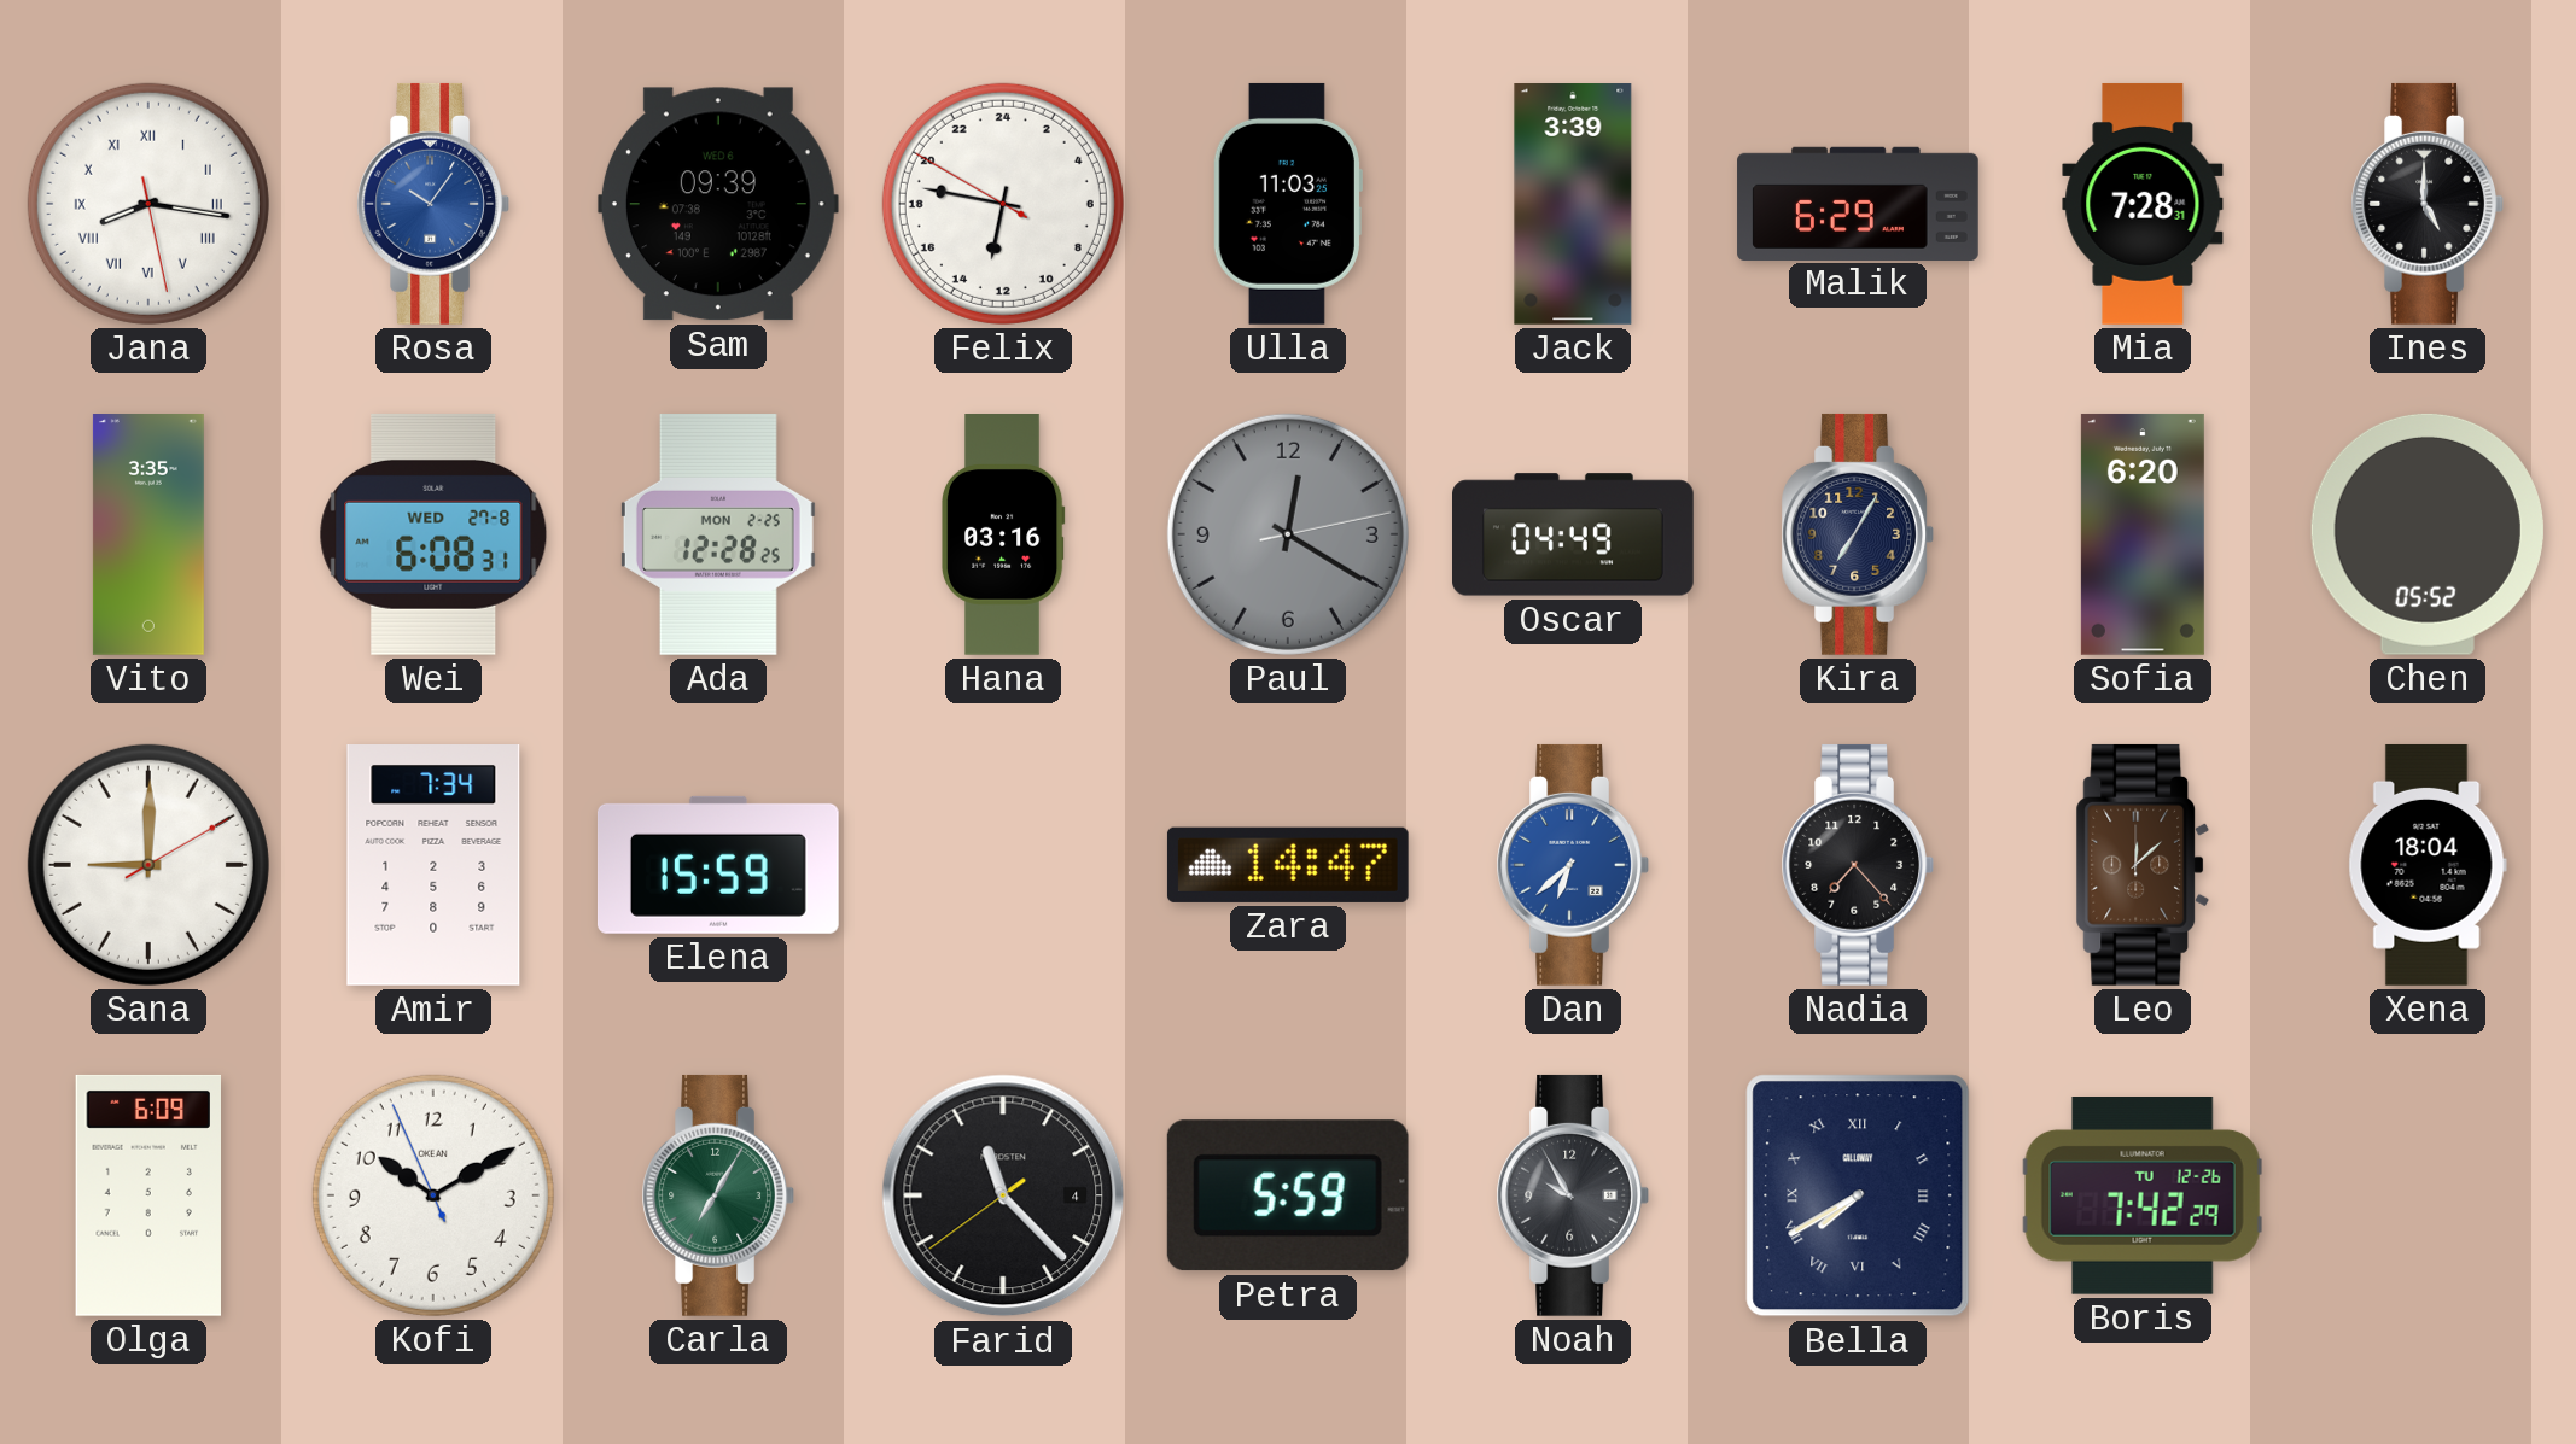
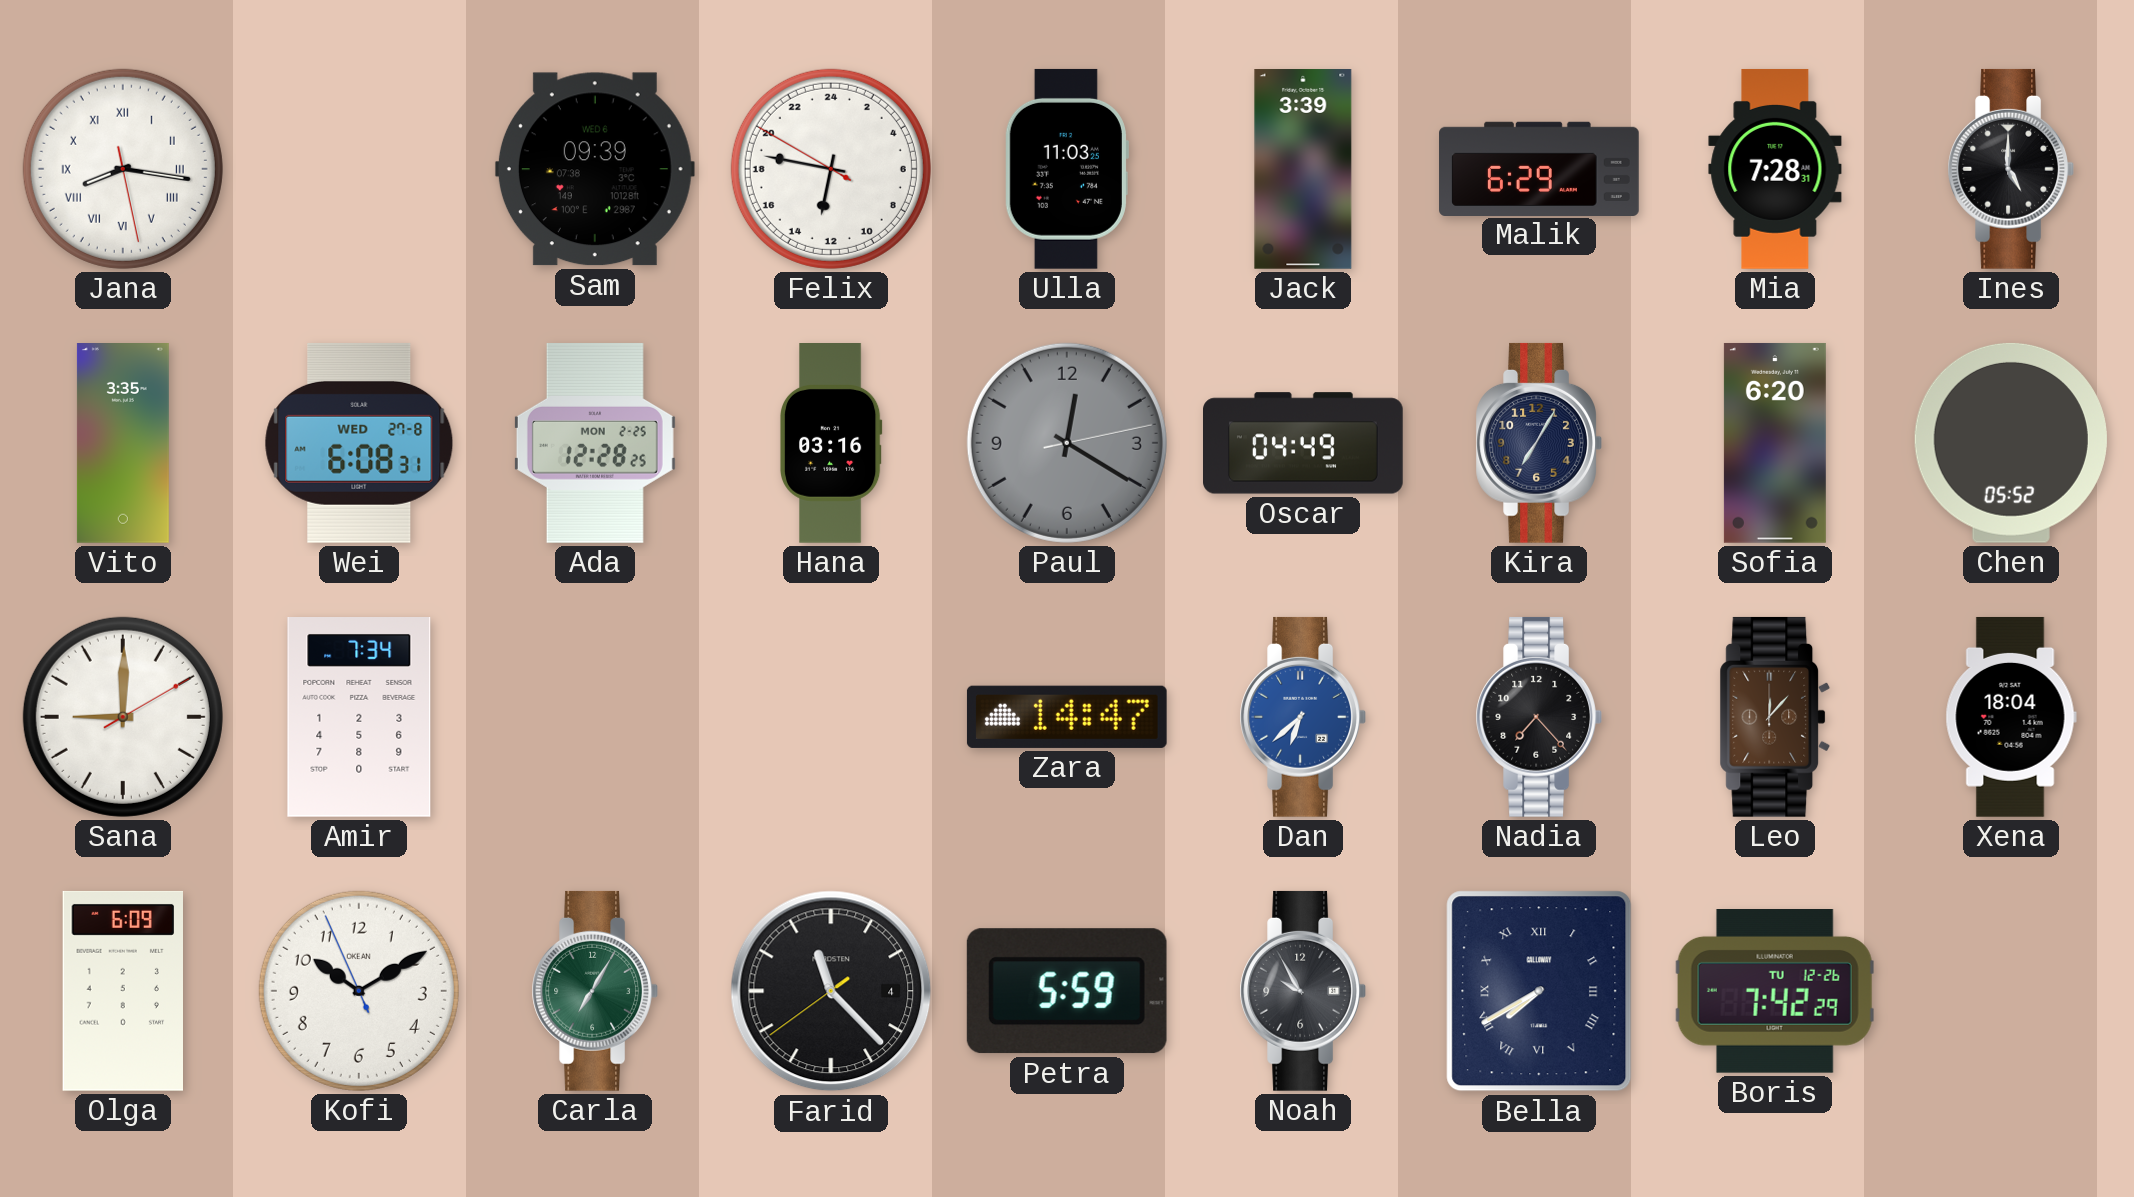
Rosa: 10:06 -> none
Elena: 15:59 -> none
Leo: 12:08 -> 12:07
